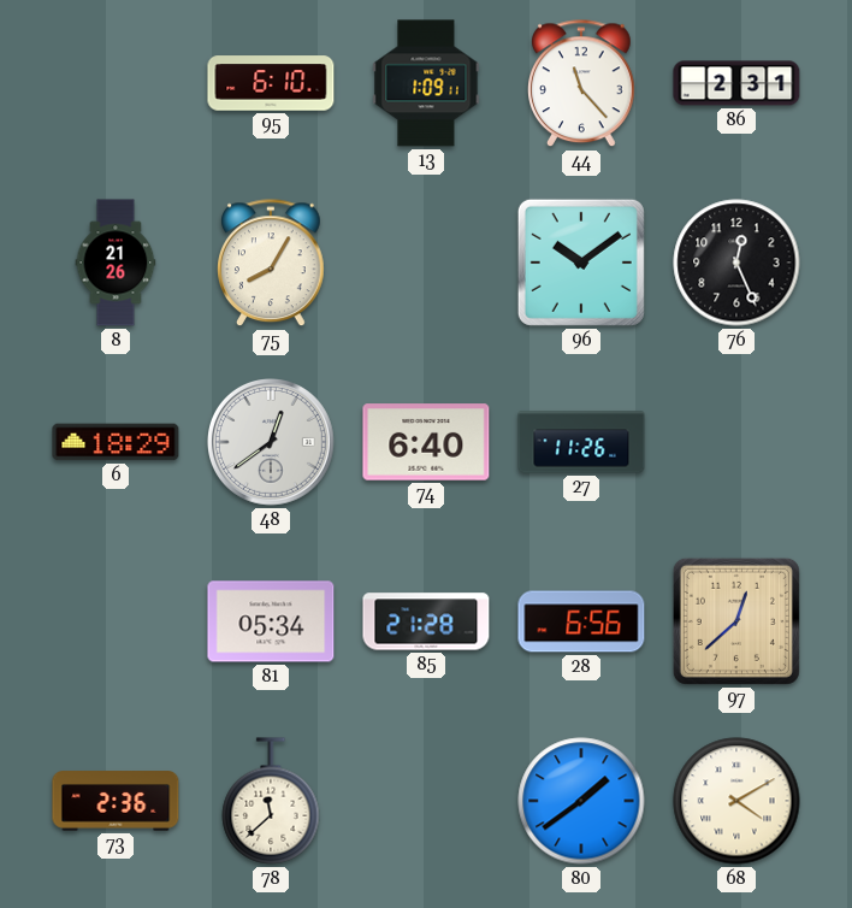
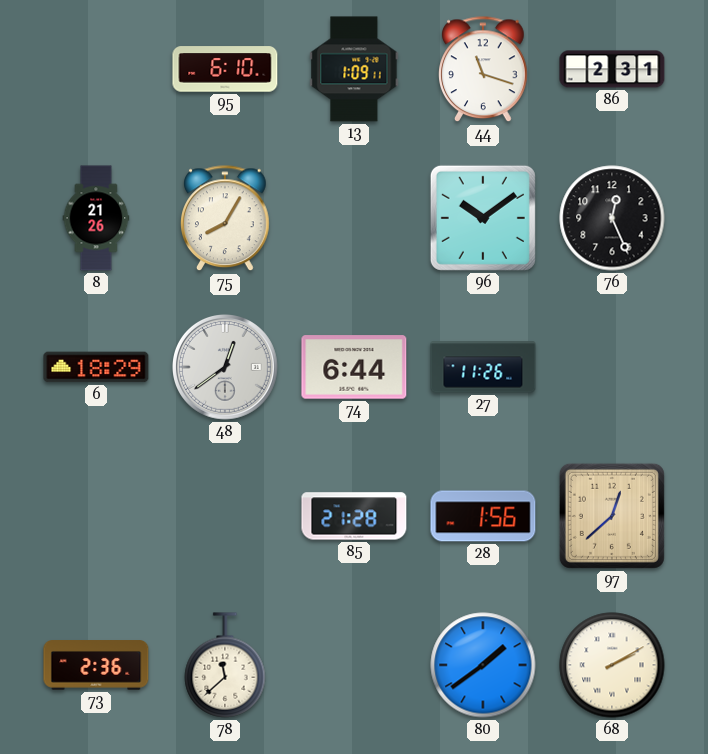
44: 11:23 -> 11:18
74: 6:40 -> 6:44
81: 05:34 -> none
28: 6:56 -> 1:56
68: 4:10 -> 2:10
